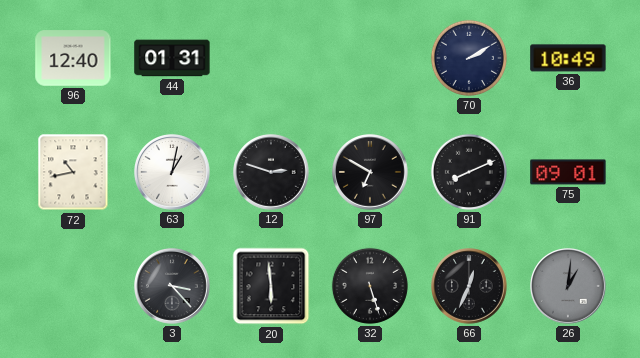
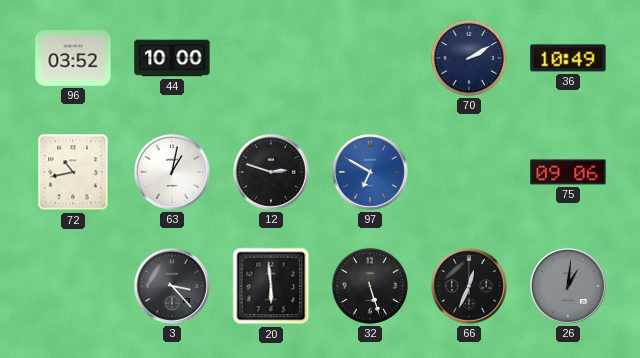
96: 12:40 -> 03:52
44: 01:31 -> 10:00
97 dial: black -> blue
91: 8:11 -> none
75: 09:01 -> 09:06
